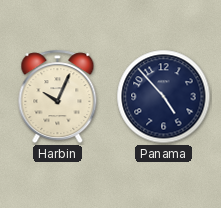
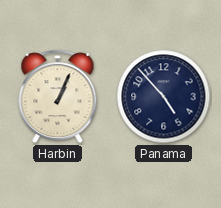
Harbin: 10:04 -> 1:04
